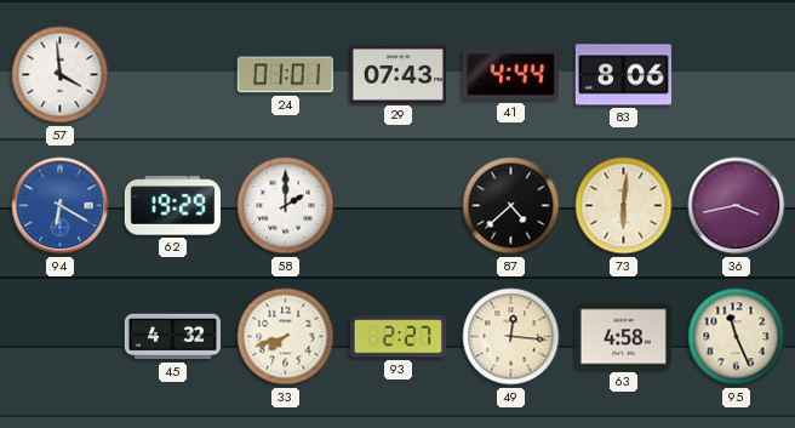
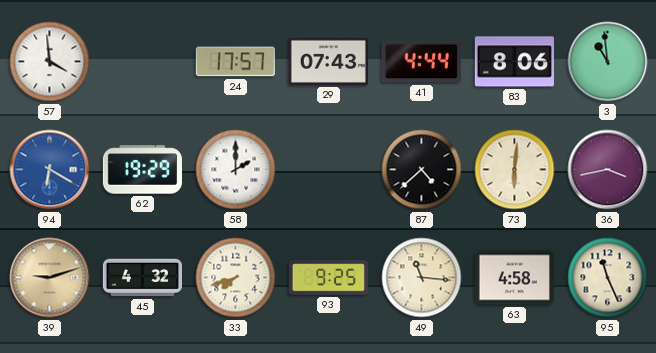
24: 01:01 -> 17:57
3: none -> 10:59
39: none -> 9:12
93: 2:27 -> 9:25
49: 12:16 -> 11:16
